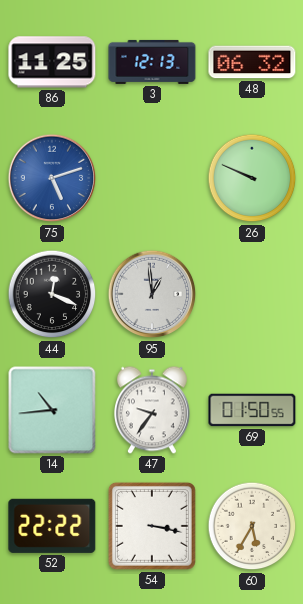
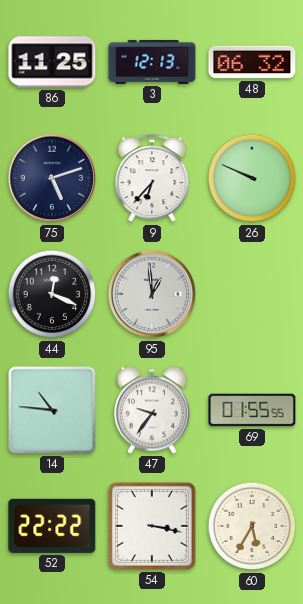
75 dial: blue -> navy
9: none -> 6:37
14: 10:44 -> 10:46
69: 01:50 -> 01:55
